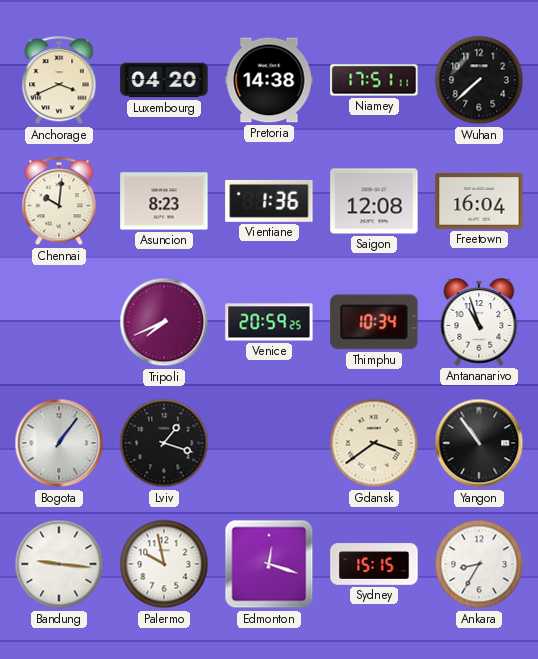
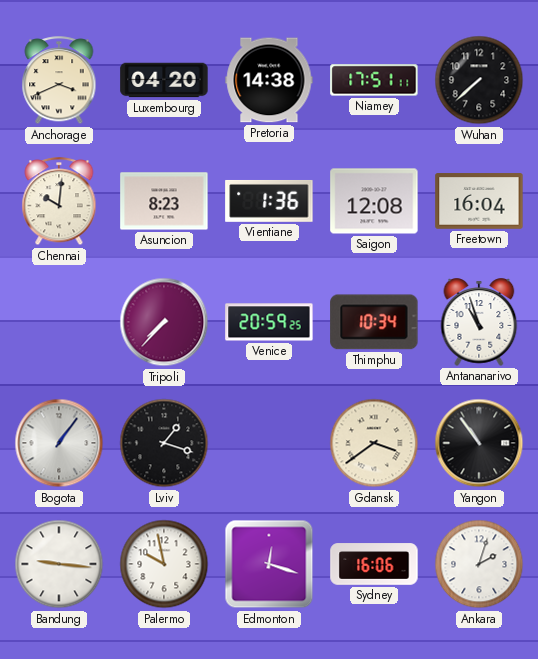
Tripoli: 7:41 -> 7:37
Sydney: 15:15 -> 16:06
Ankara: 8:35 -> 2:03
